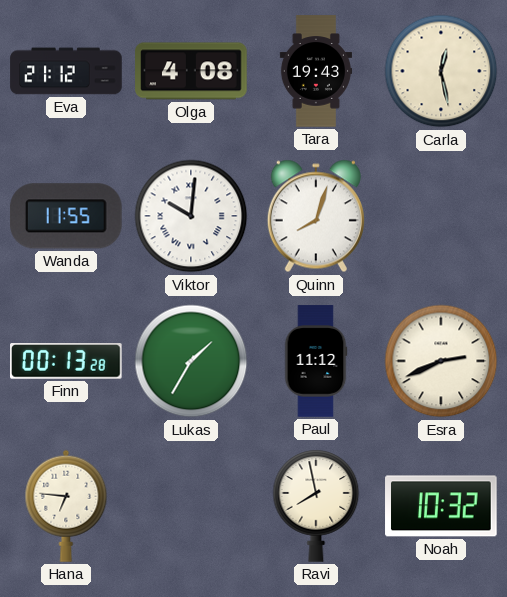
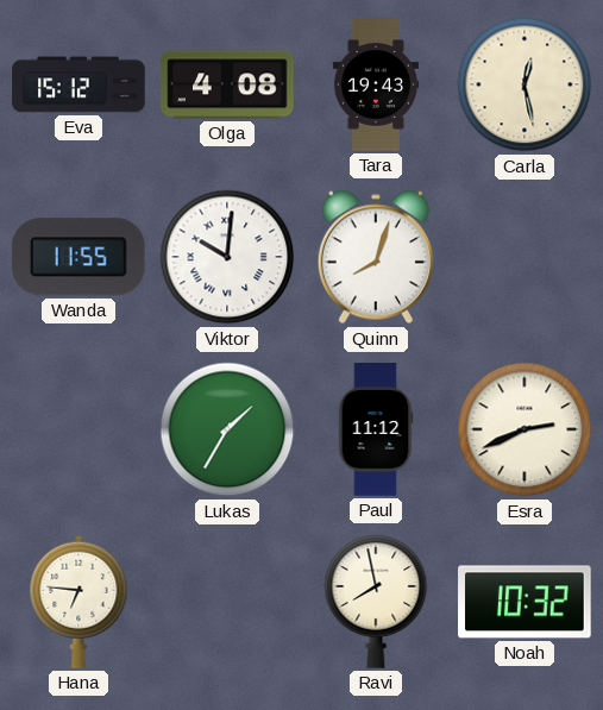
Eva: 21:12 -> 15:12
Finn: 00:13 -> none
